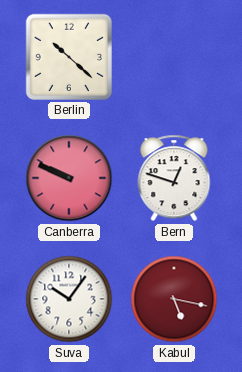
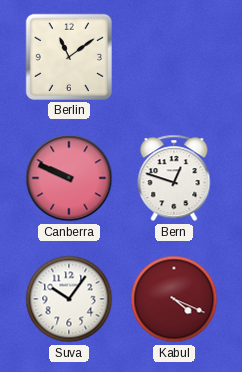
Berlin: 10:22 -> 11:09
Kabul: 5:17 -> 4:19
